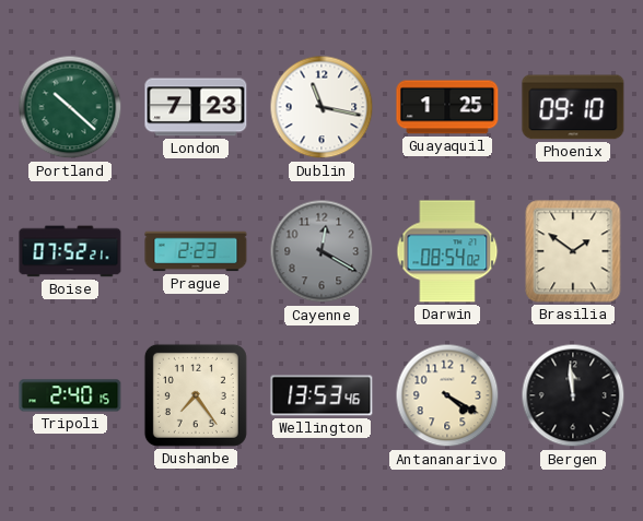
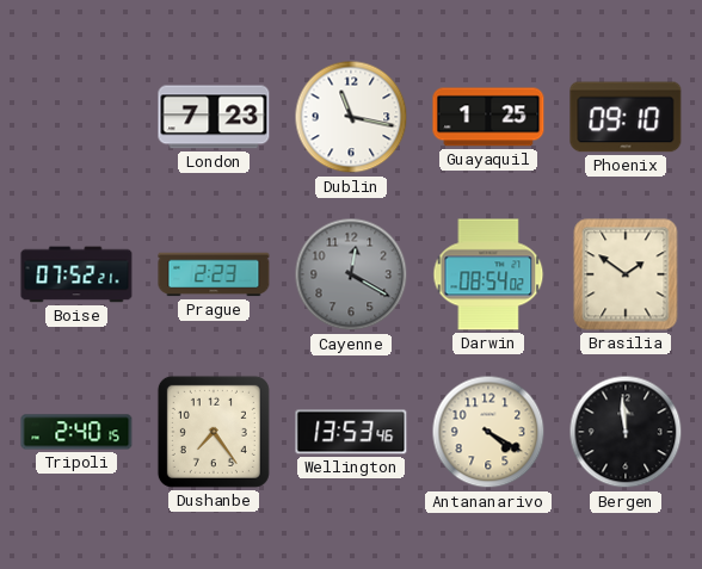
Portland: 10:22 -> none
